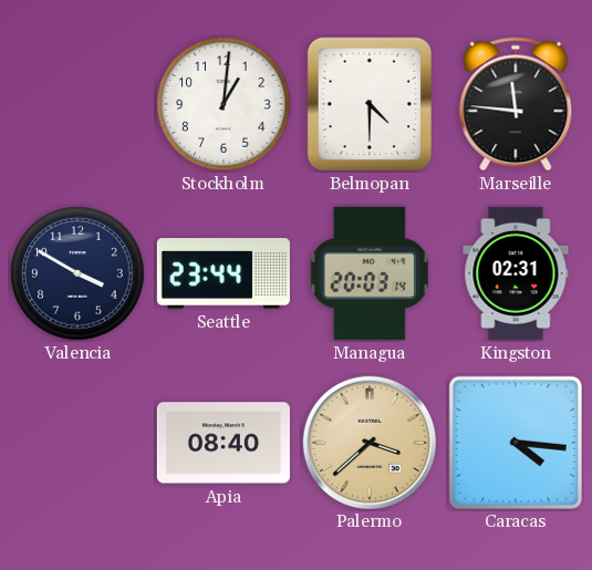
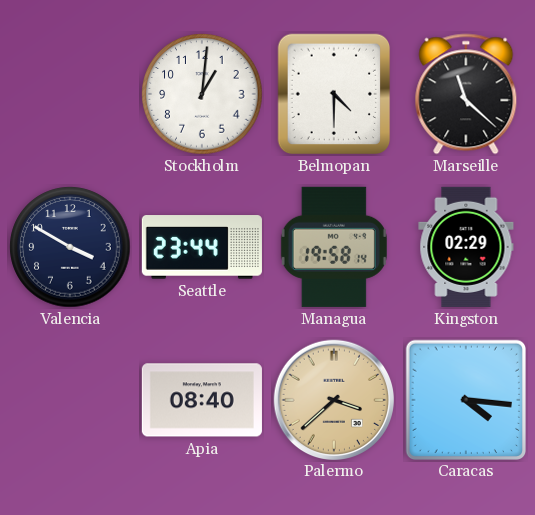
Marseille: 11:46 -> 11:22
Managua: 20:03 -> 19:58
Kingston: 02:31 -> 02:29
